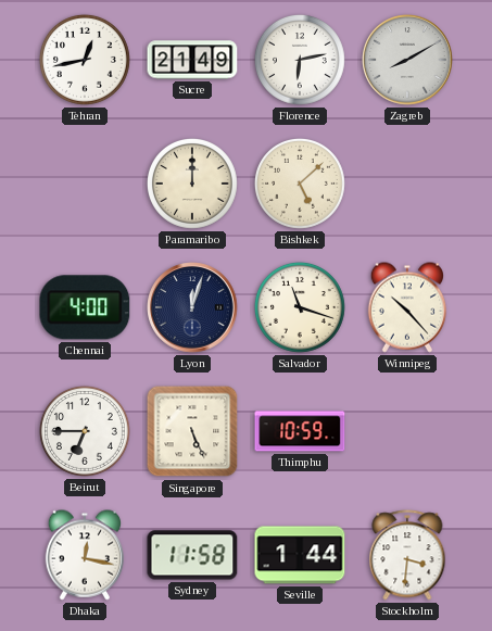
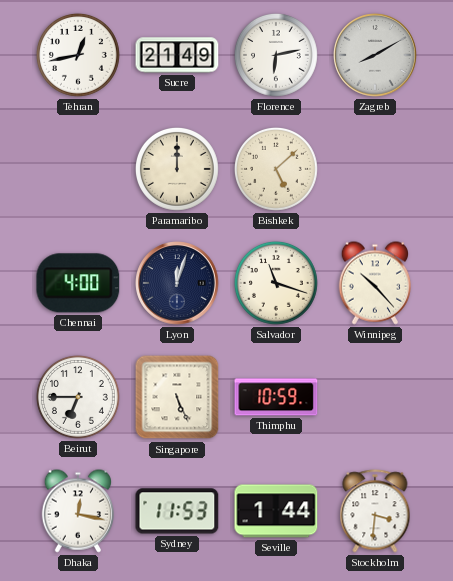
Sydney: 11:58 -> 11:53
